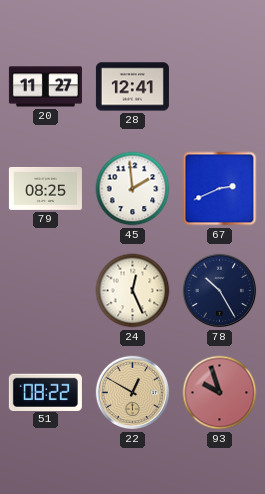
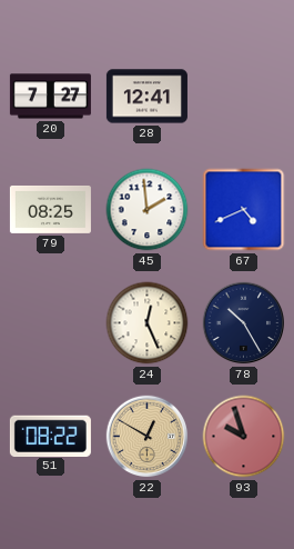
20: 11:27 -> 7:27
67: 2:41 -> 4:41
